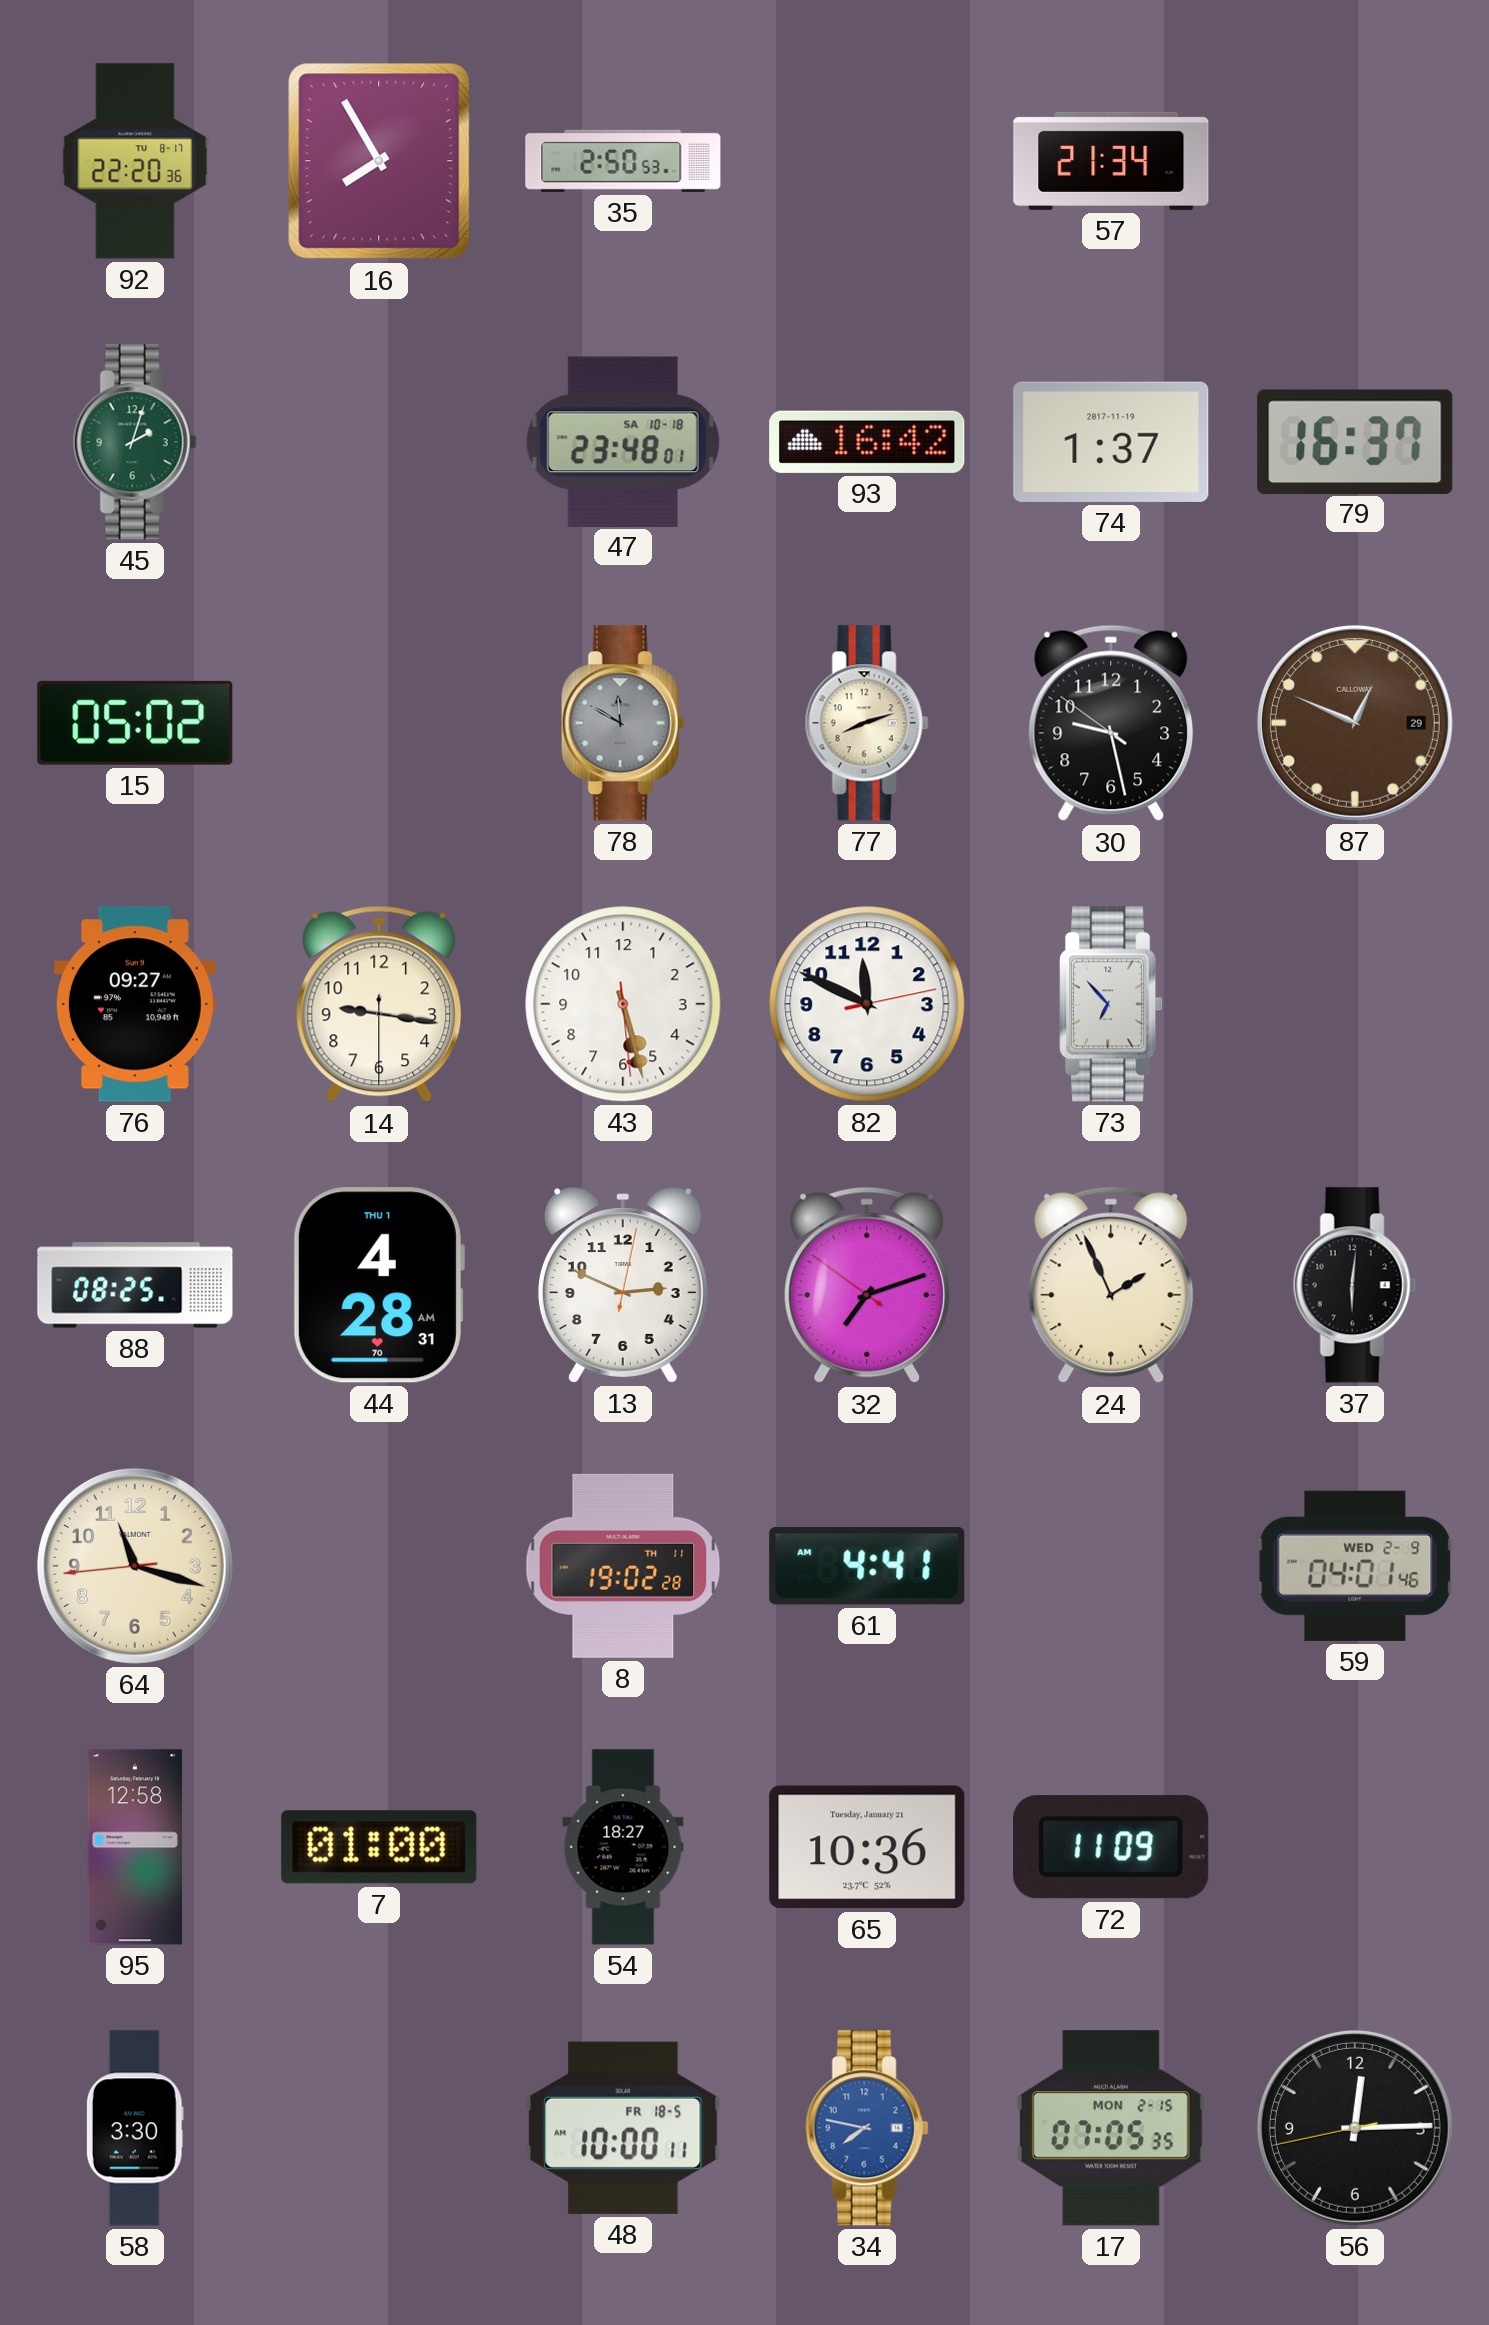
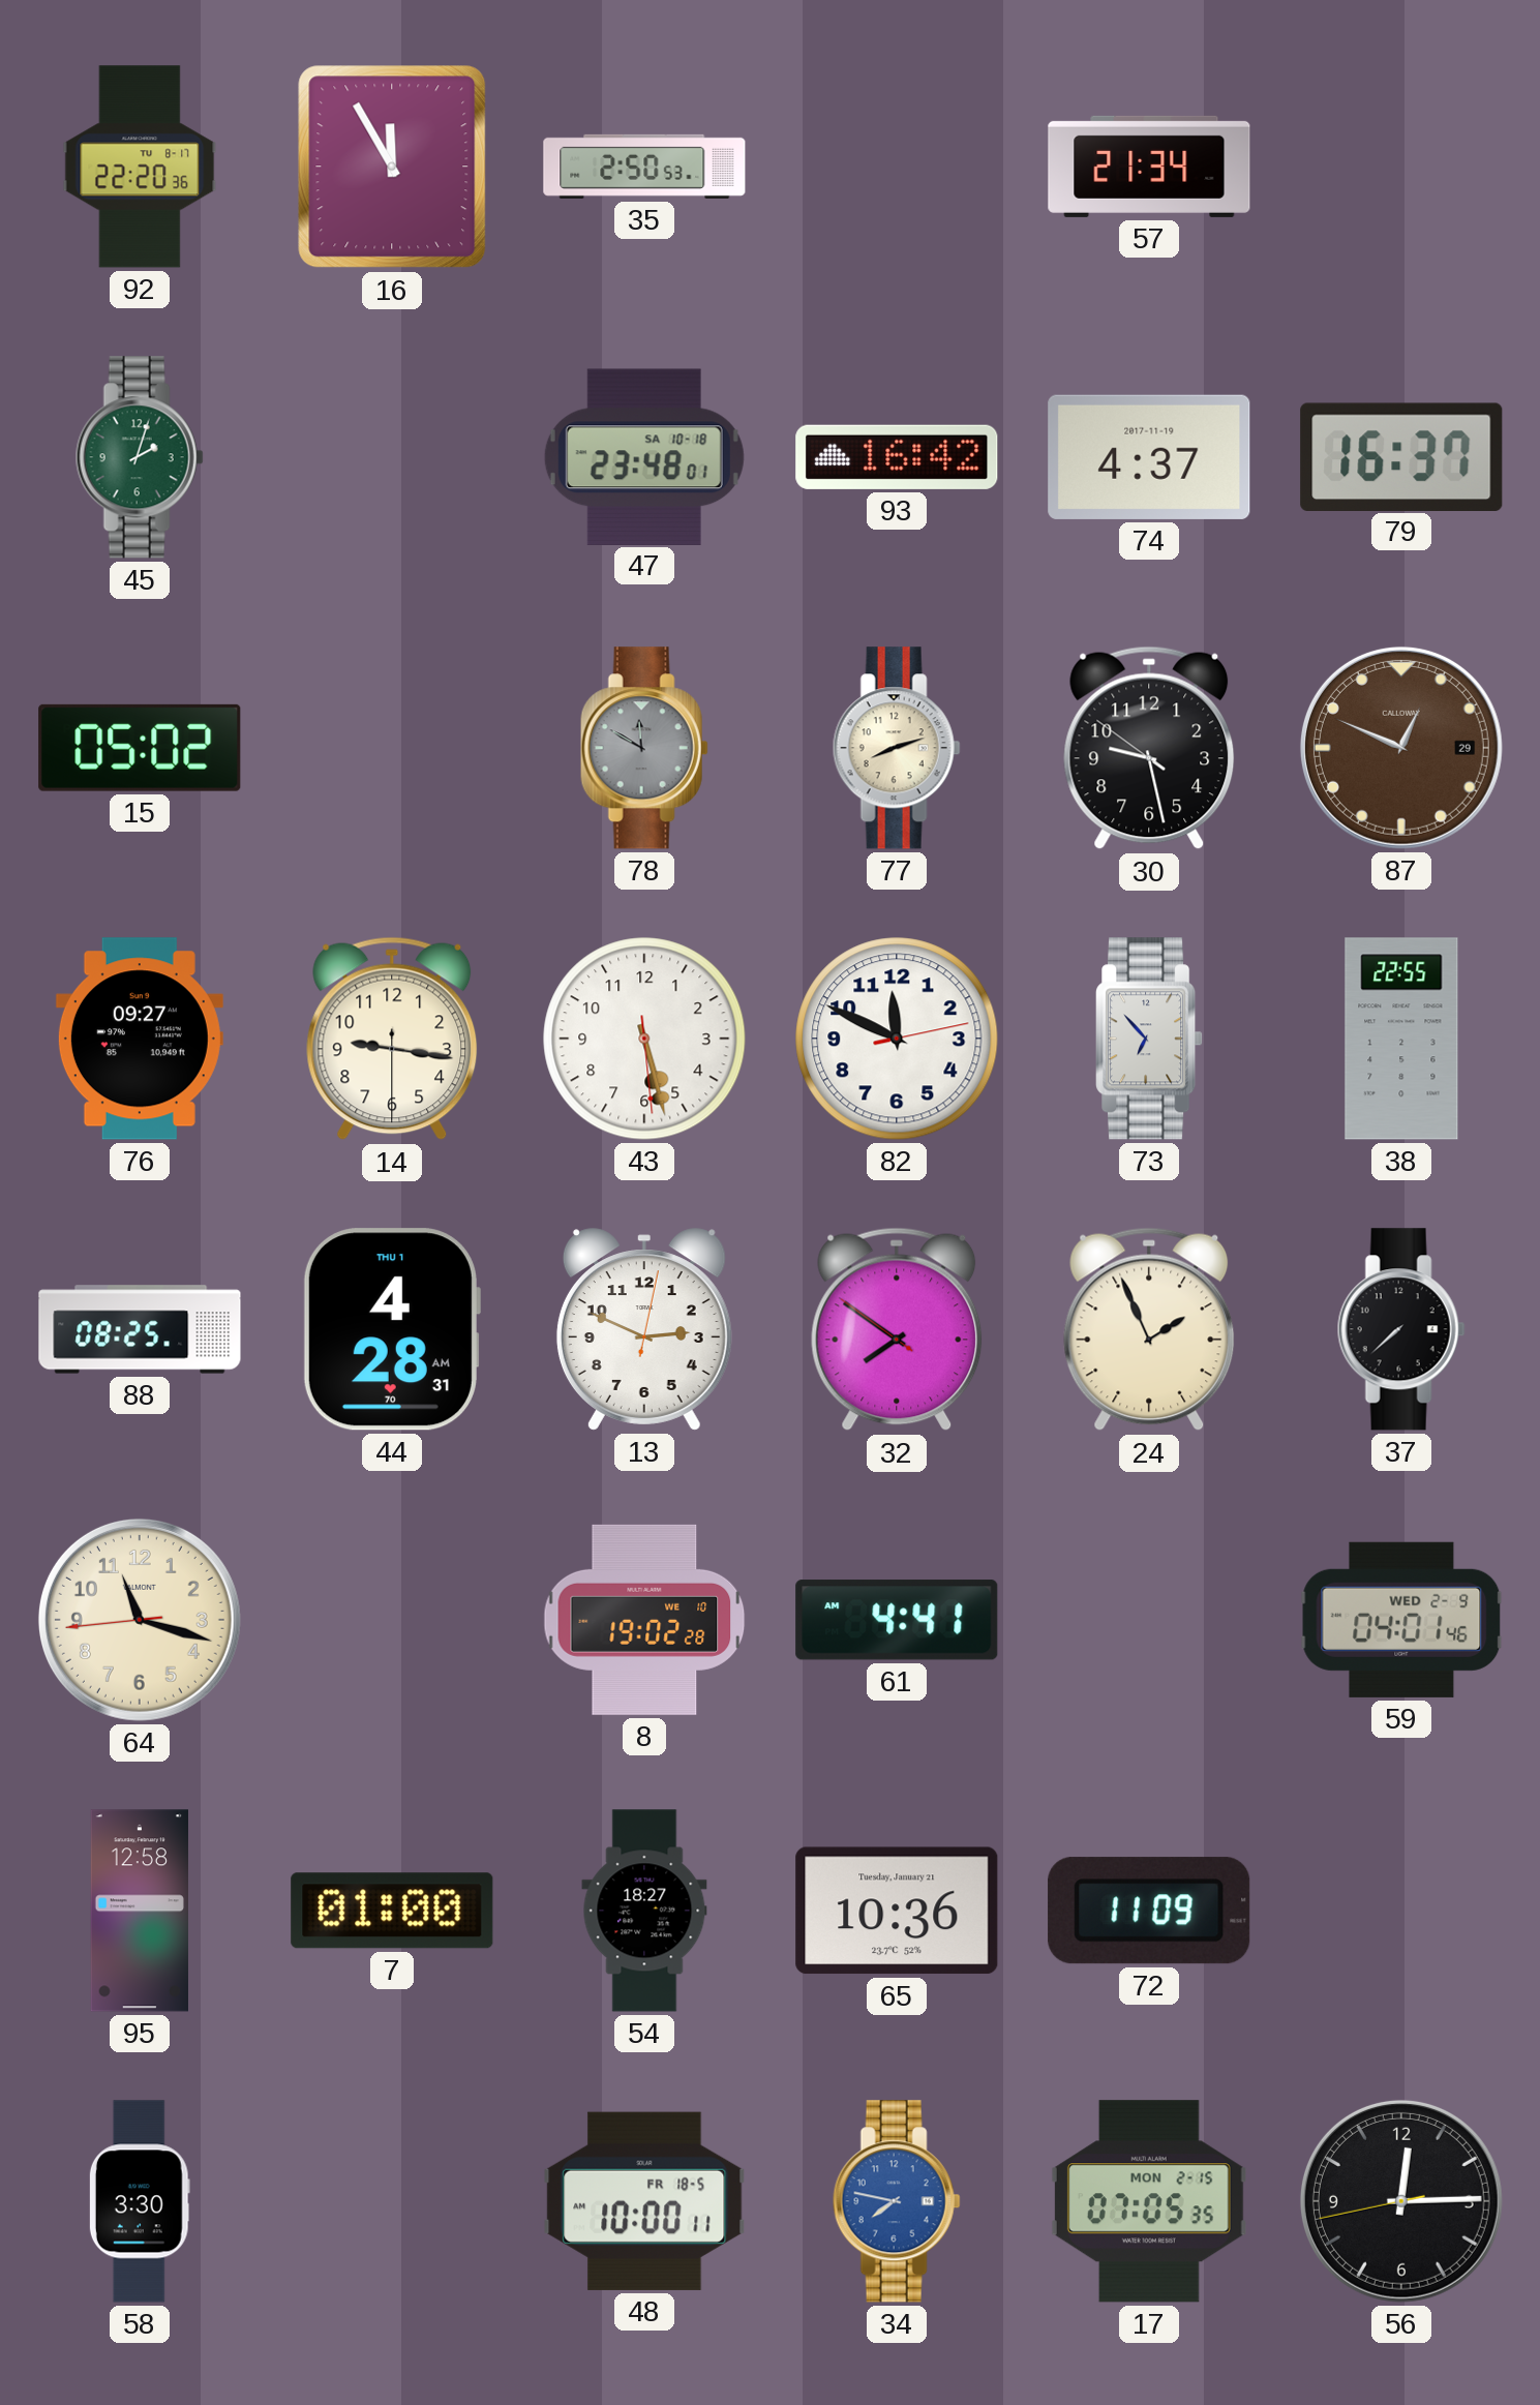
16: 7:55 -> 11:55
74: 1:37 -> 4:37
38: none -> 22:55
32: 7:11 -> 7:50
37: 6:01 -> 7:38
8 date: TH 11 -> WE 10
